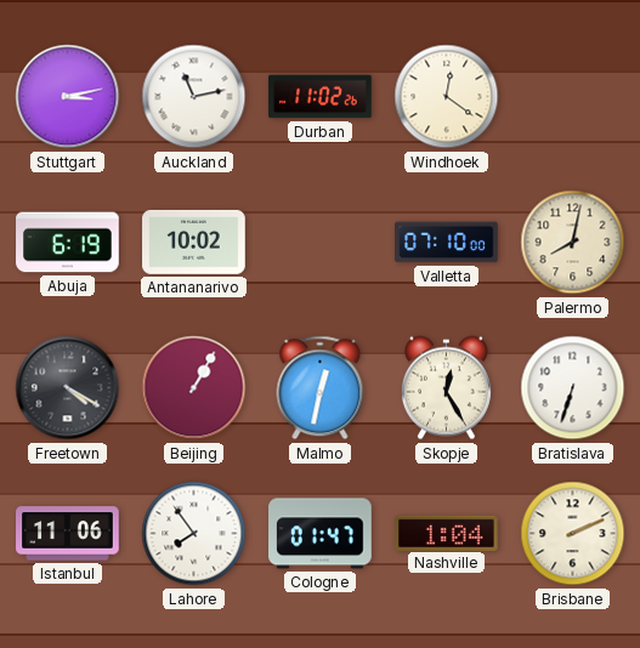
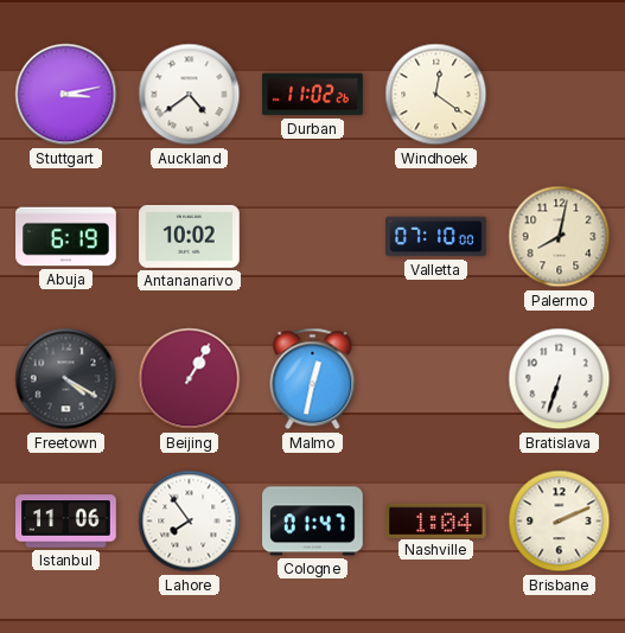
Auckland: 11:13 -> 4:39
Skopje: 12:25 -> none
